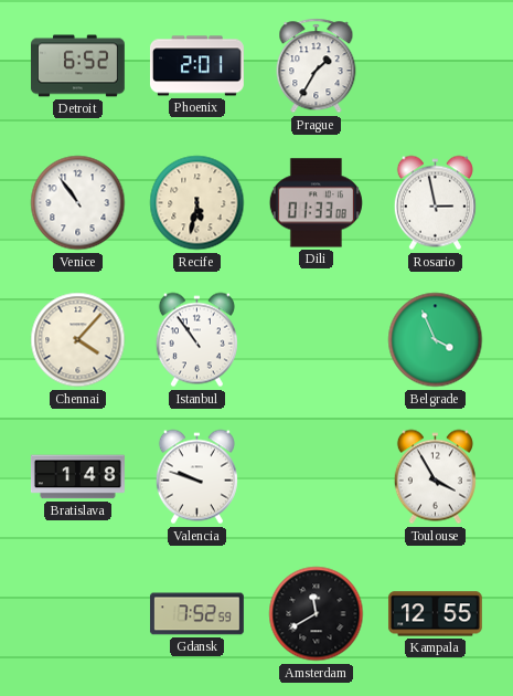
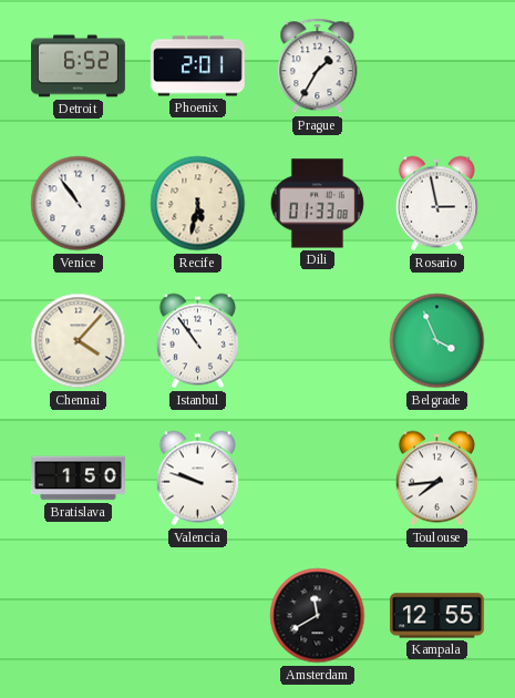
Bratislava: 1:48 -> 1:50
Toulouse: 3:55 -> 7:44
Gdansk: 7:52 -> none
